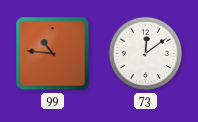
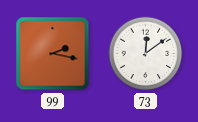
99: 10:46 -> 2:17
